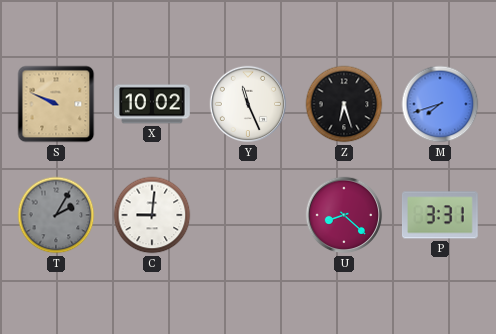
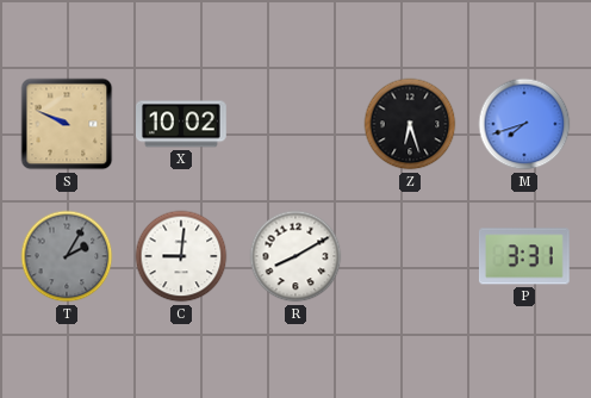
Y: 11:26 -> none
R: none -> 8:10
U: 8:22 -> none
